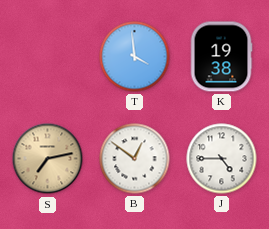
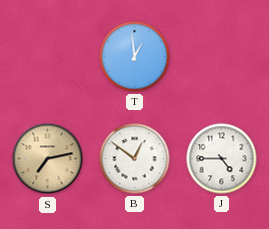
T: 3:59 -> 12:59
K: 19:38 -> none
